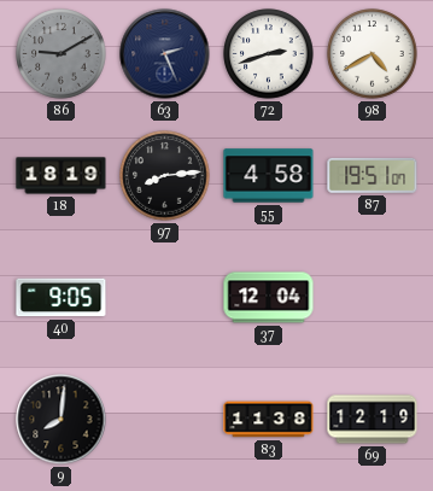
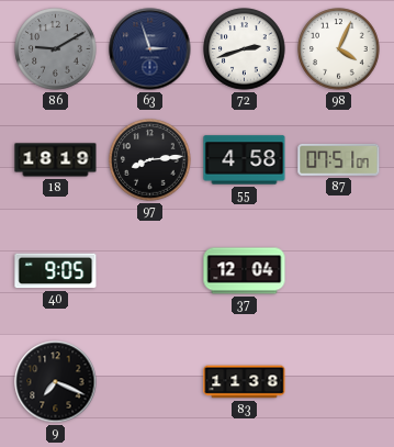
63: 2:26 -> 2:57
98: 4:40 -> 4:04
87: 19:51 -> 07:51
9: 8:01 -> 7:19
69: 12:19 -> none
